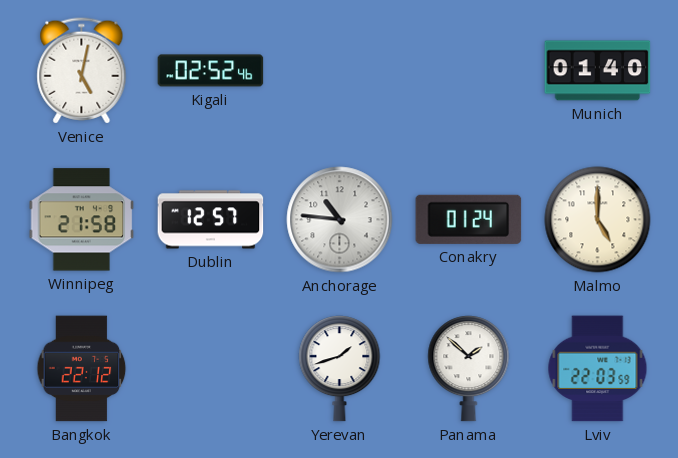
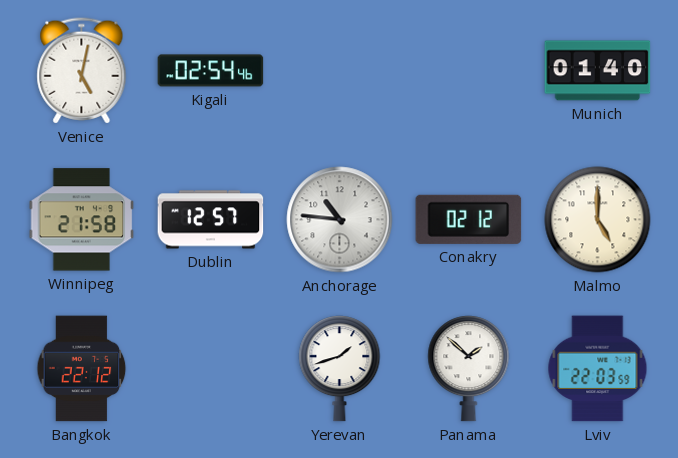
Kigali: 02:52 -> 02:54
Conakry: 01:24 -> 02:12
